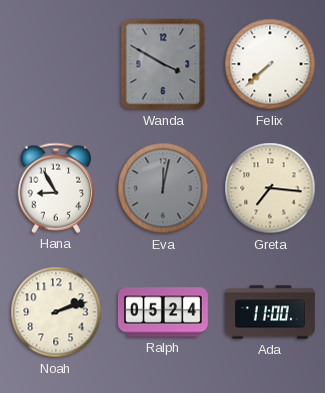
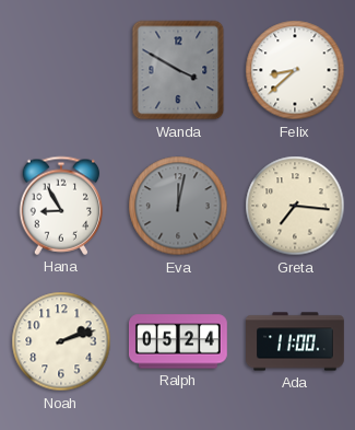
Felix: 7:38 -> 8:38
